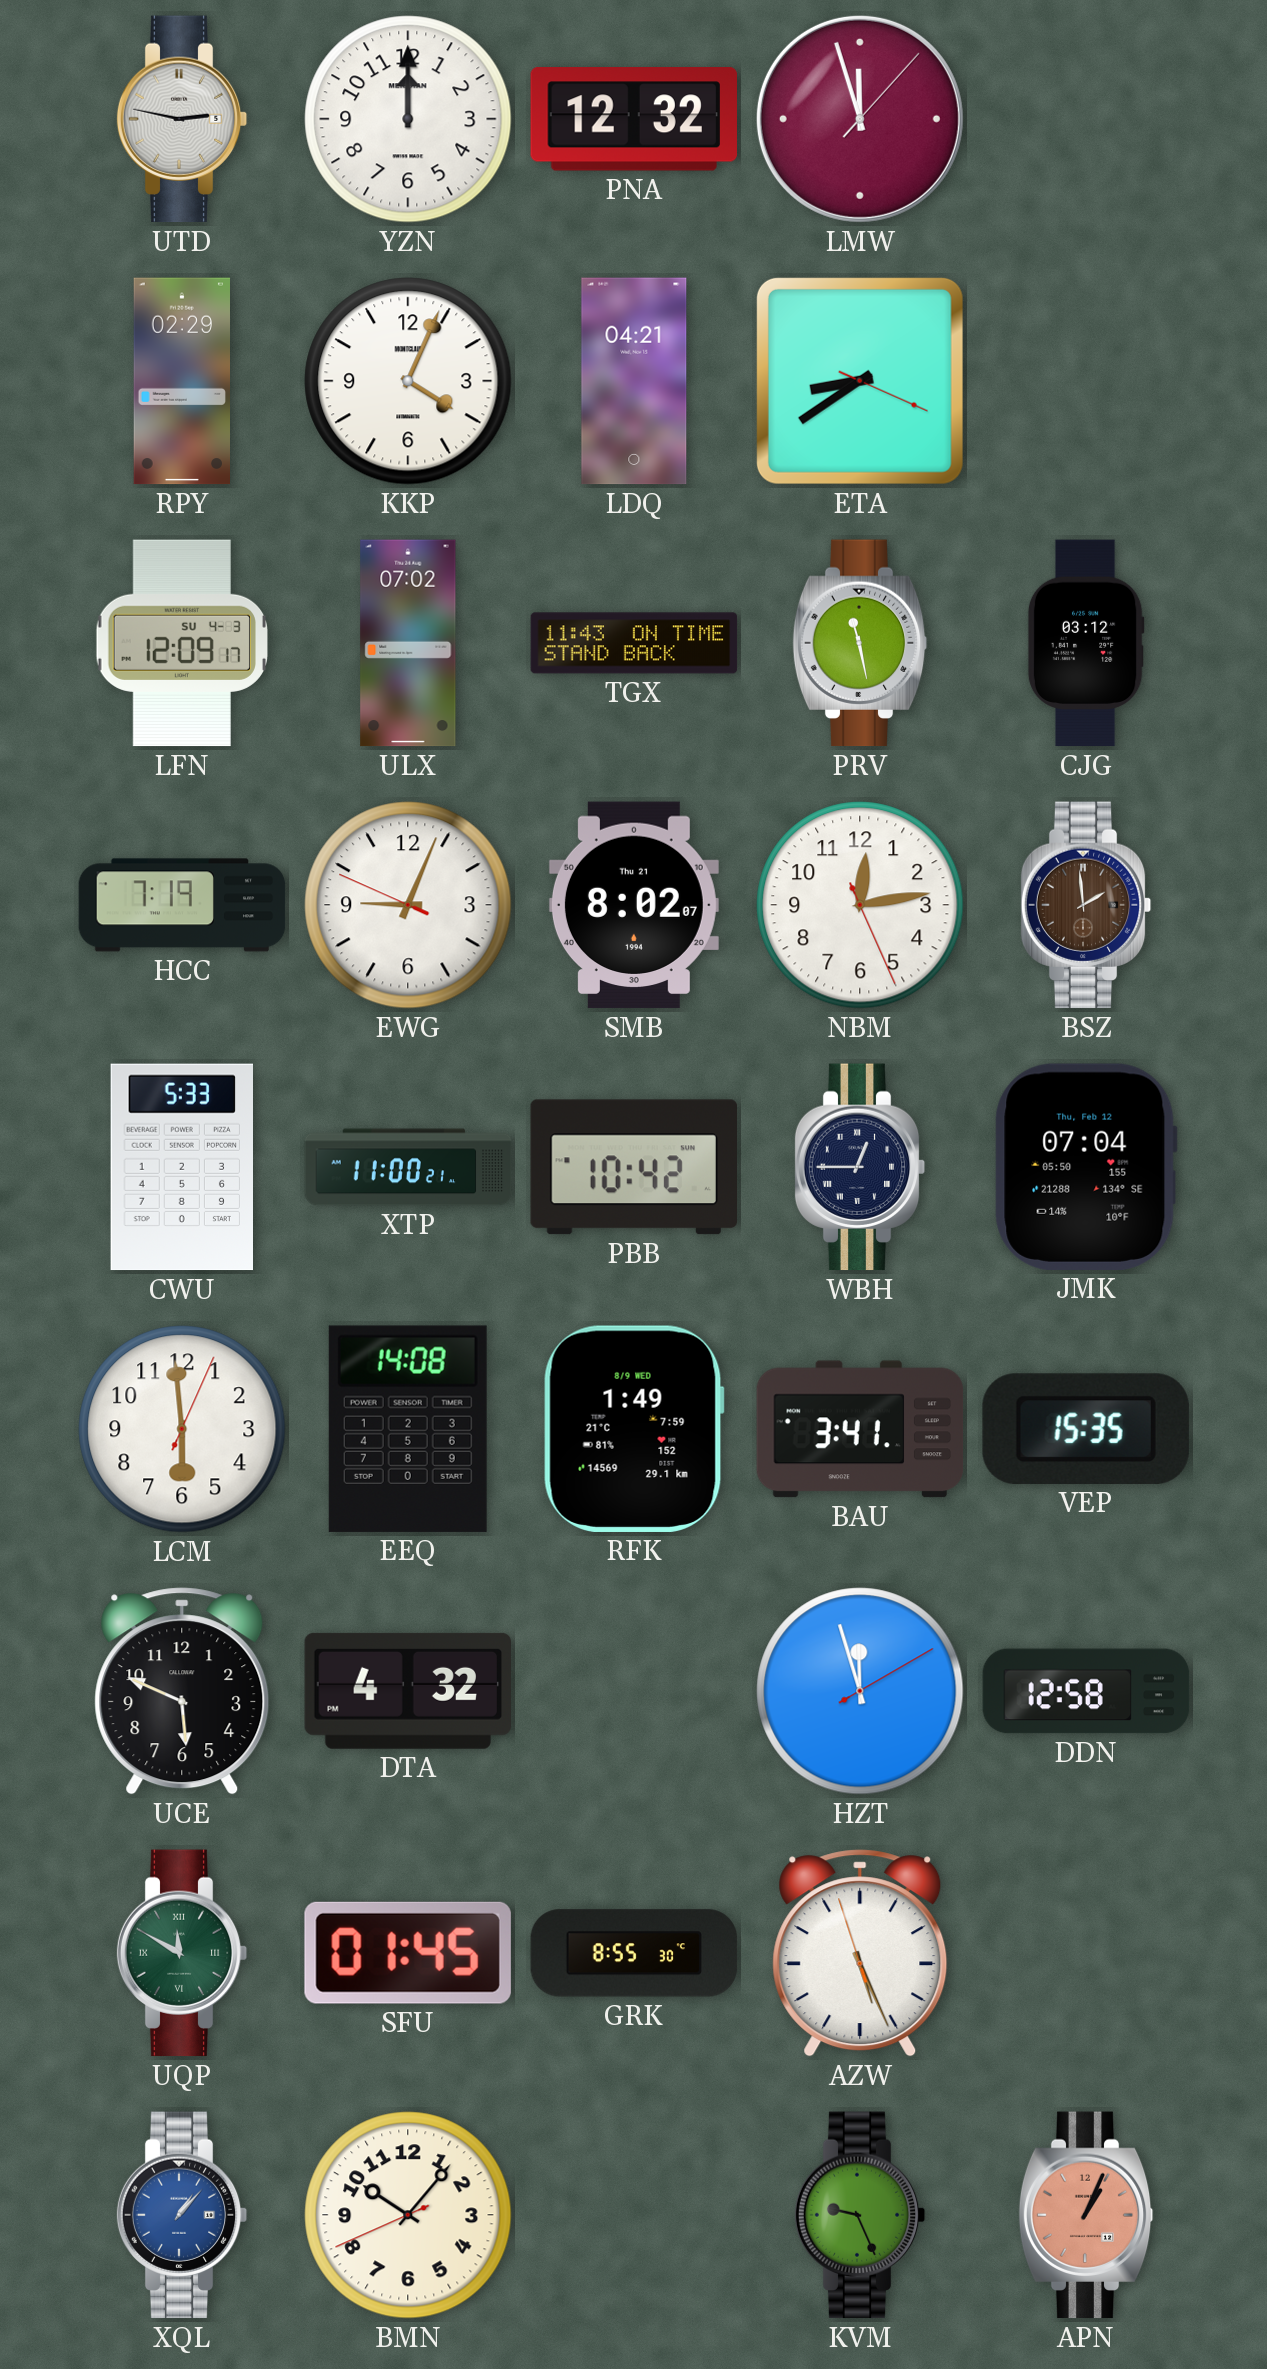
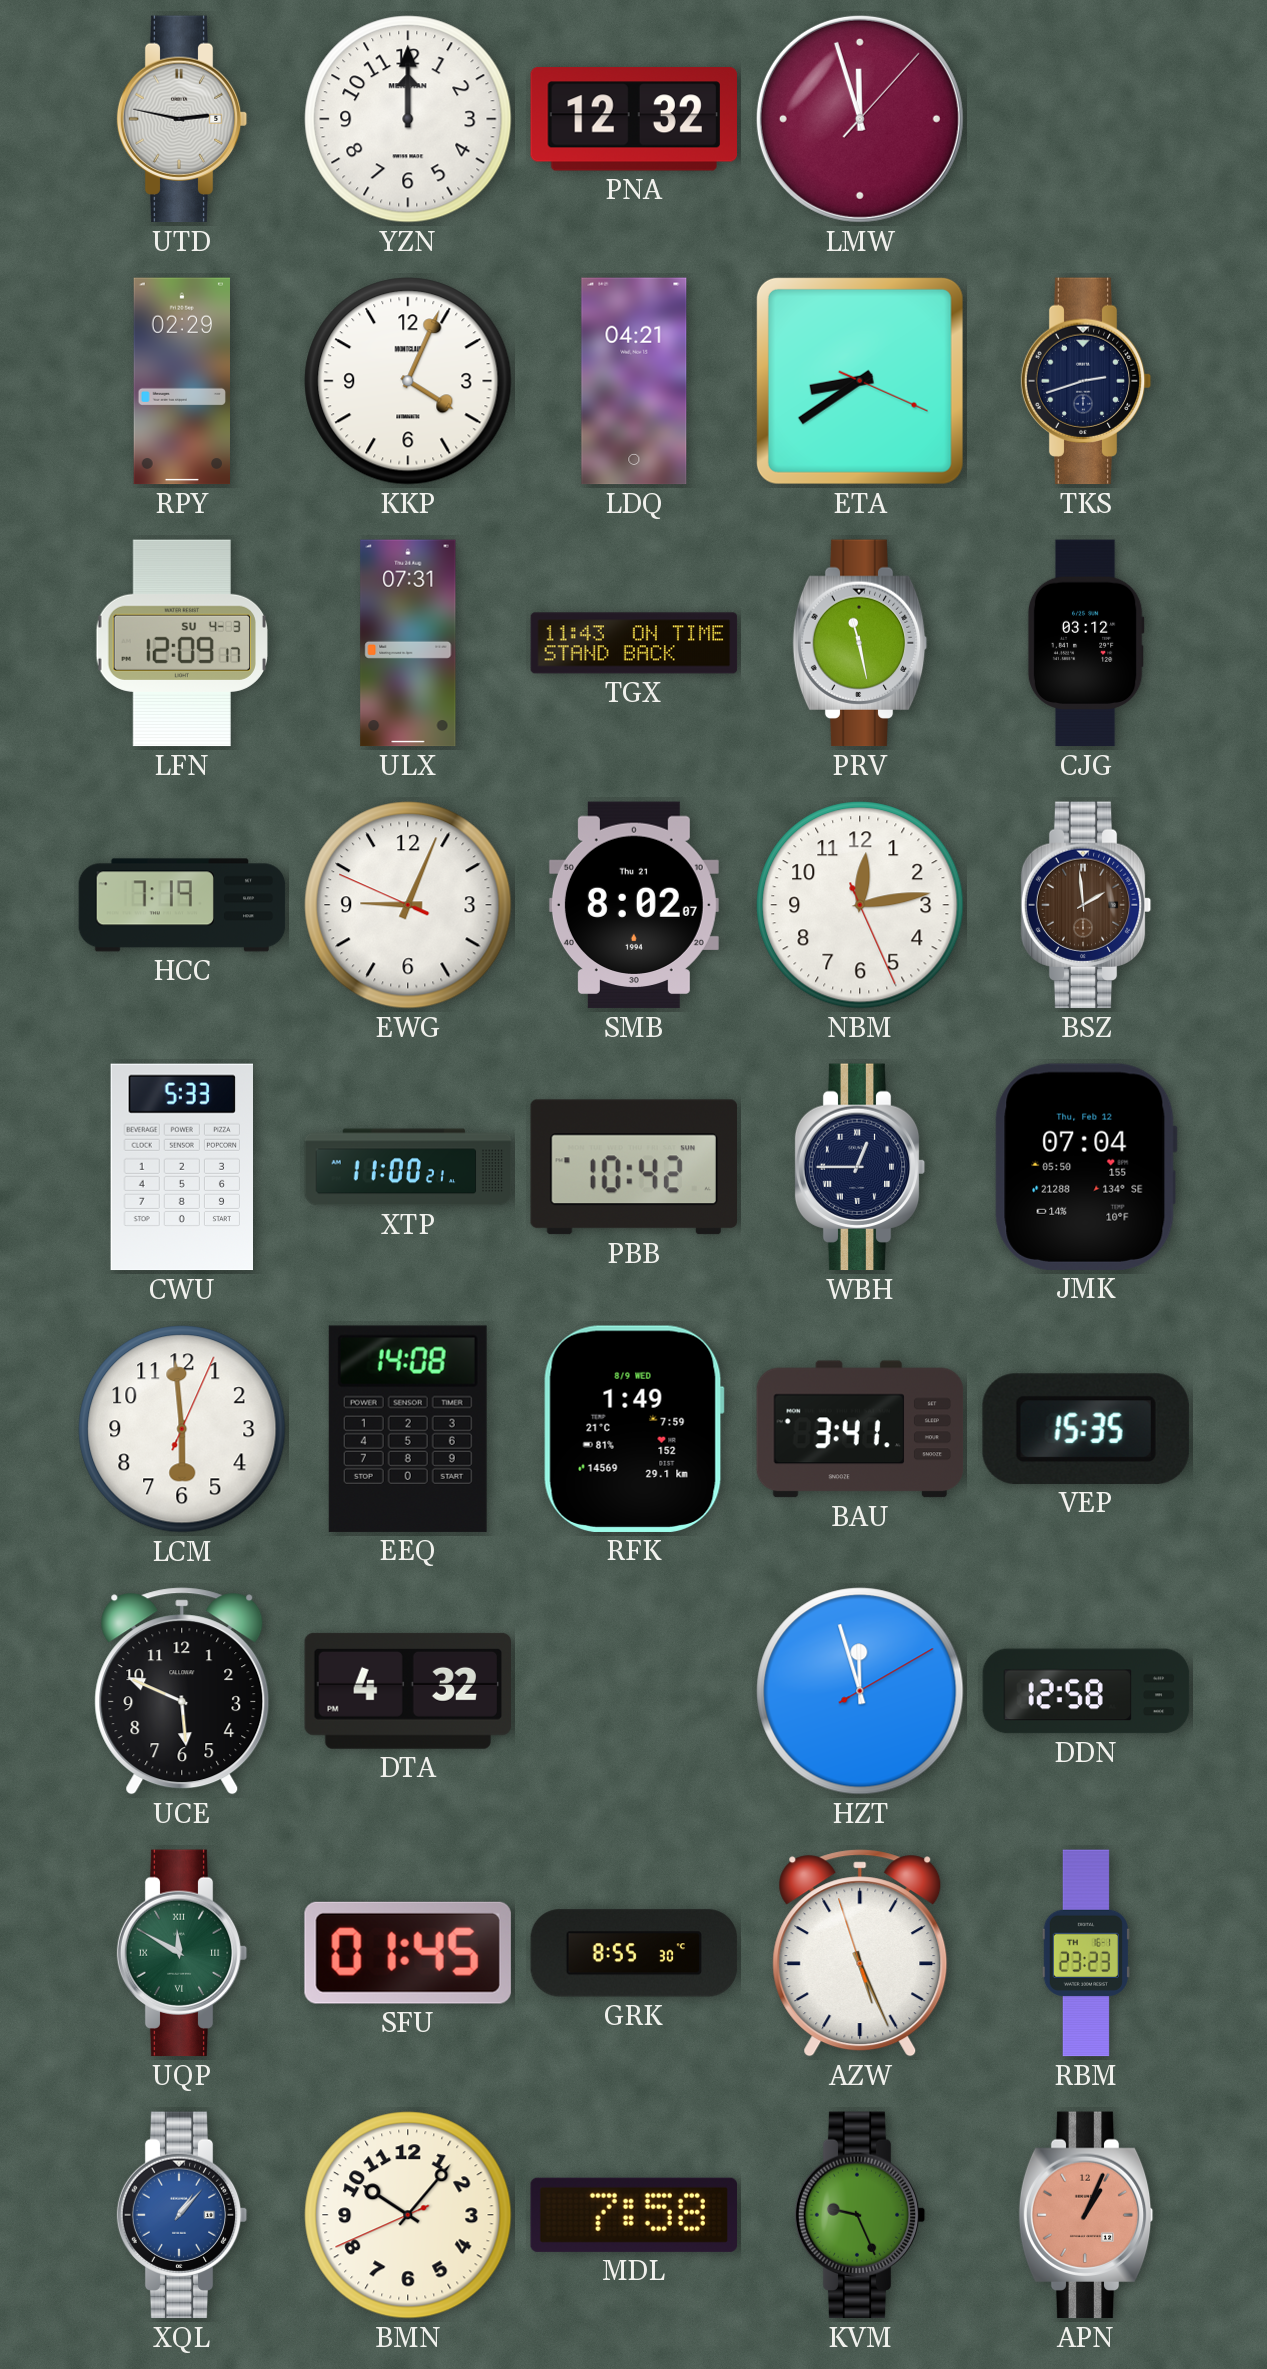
TKS: none -> 2:42
ULX: 07:02 -> 07:31
RBM: none -> 23:23
MDL: none -> 7:58
